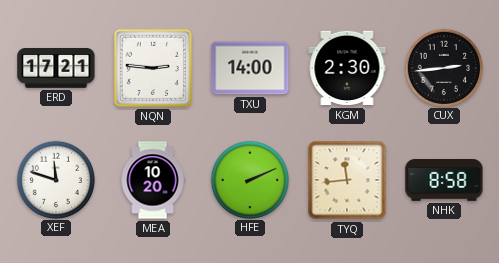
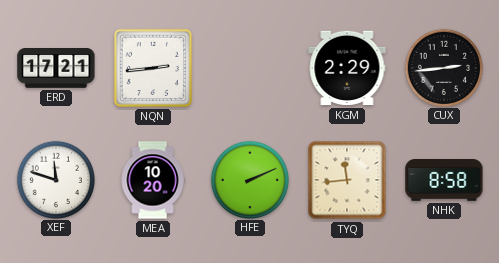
NQN: 2:46 -> 2:44
TXU: 14:00 -> none
KGM: 2:30 -> 2:29
